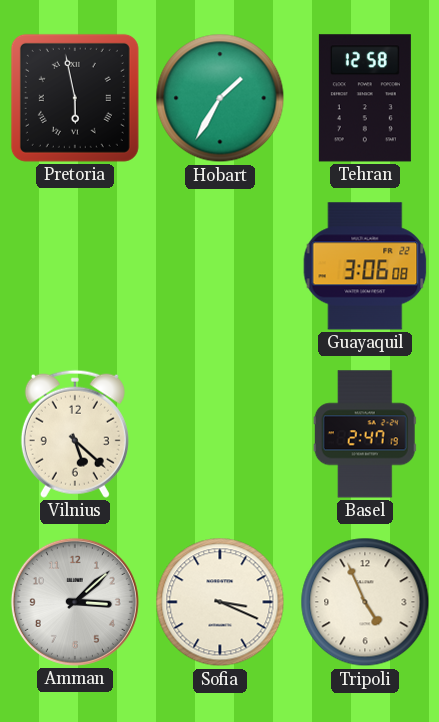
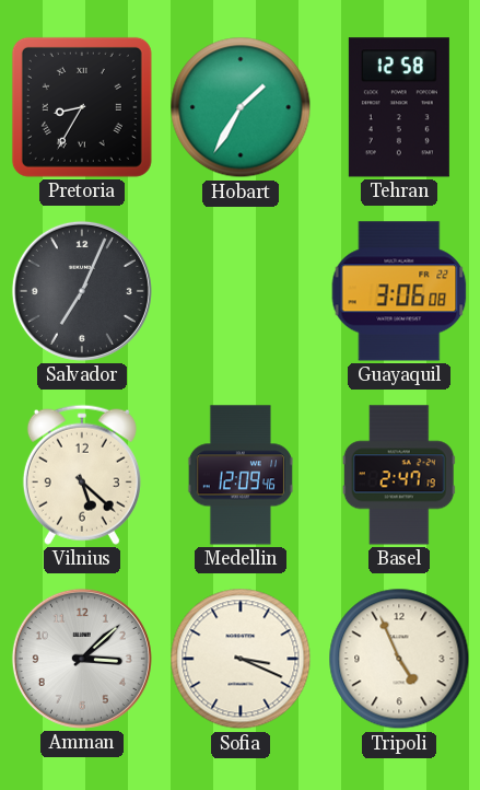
Pretoria: 5:58 -> 8:35
Salvador: none -> 7:04
Medellin: none -> 12:09
